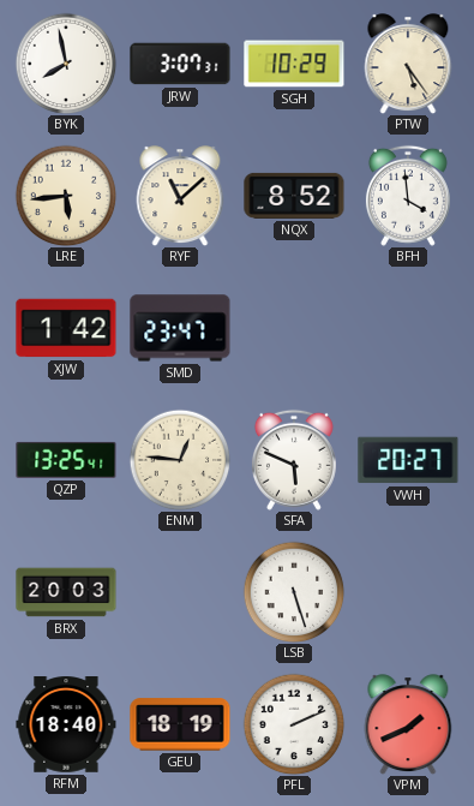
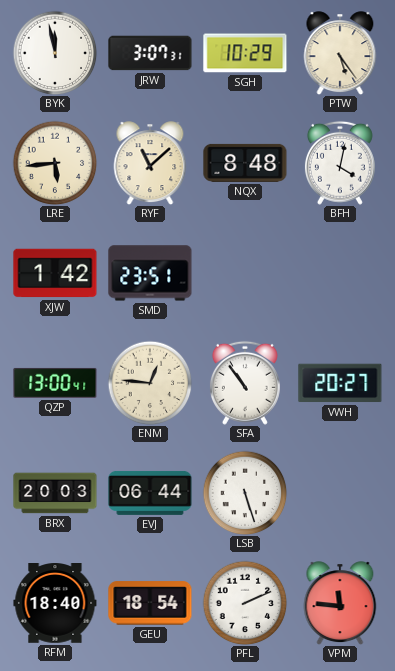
BYK: 7:58 -> 11:58
NQX: 8:52 -> 8:48
BFH: 3:59 -> 4:02
SMD: 23:47 -> 23:51
QZP: 13:25 -> 13:00
SFA: 5:49 -> 10:54
EVJ: none -> 06:44
GEU: 18:19 -> 18:54
VPM: 1:41 -> 11:46
